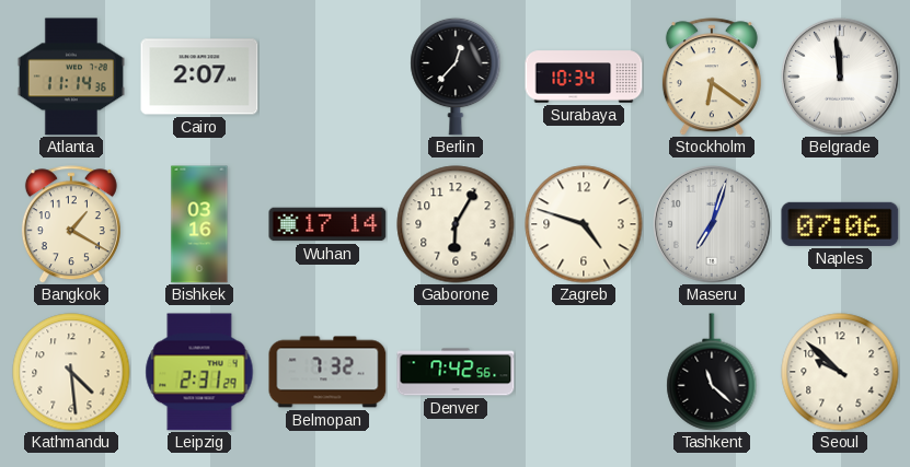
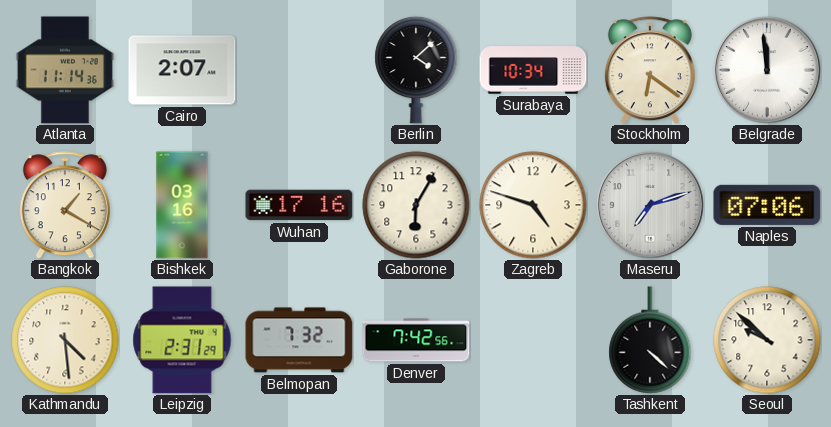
Berlin: 12:37 -> 4:08
Wuhan: 17:14 -> 17:16
Maseru: 7:03 -> 7:12
Tashkent: 11:22 -> 4:22
